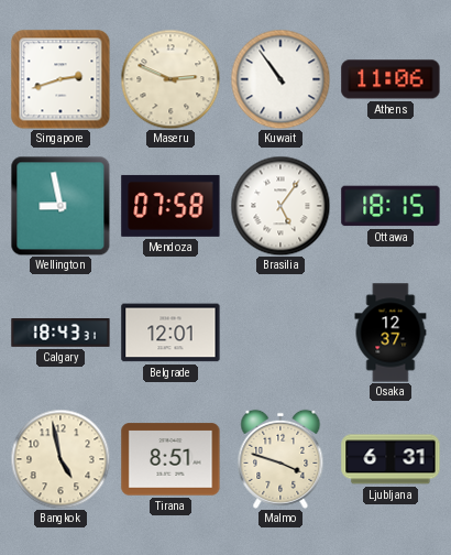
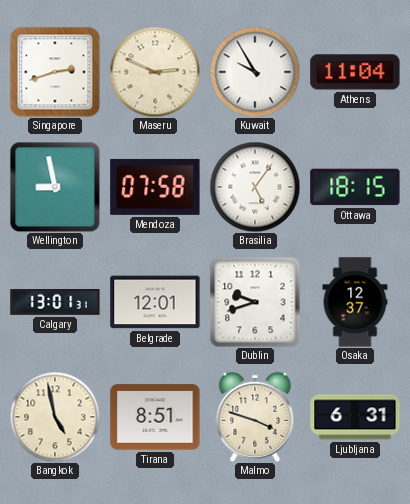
Kuwait: 10:54 -> 9:55
Athens: 11:06 -> 11:04
Calgary: 18:43 -> 13:01
Dublin: none -> 9:42
